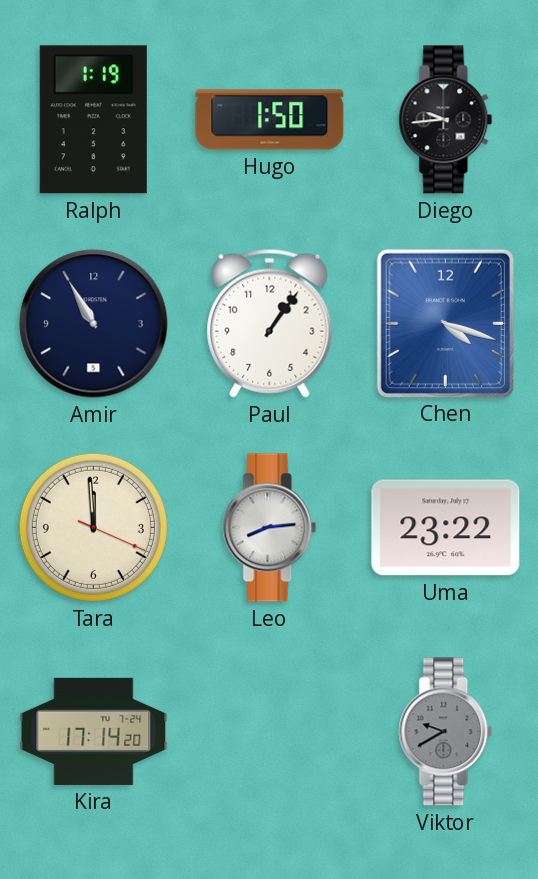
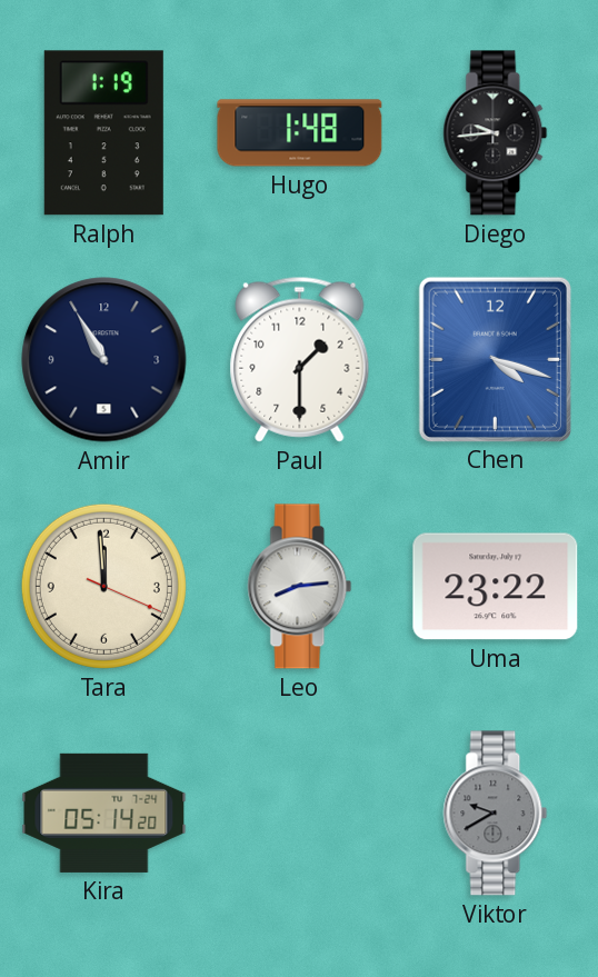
Hugo: 1:50 -> 1:48
Paul: 1:06 -> 1:30
Kira: 17:14 -> 05:14
